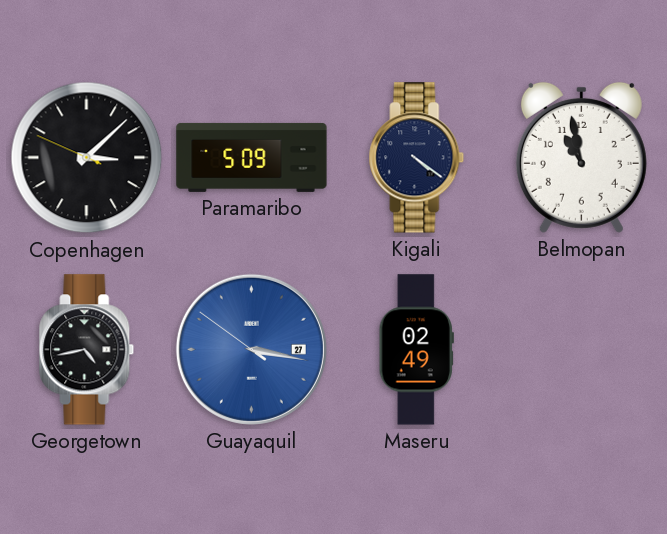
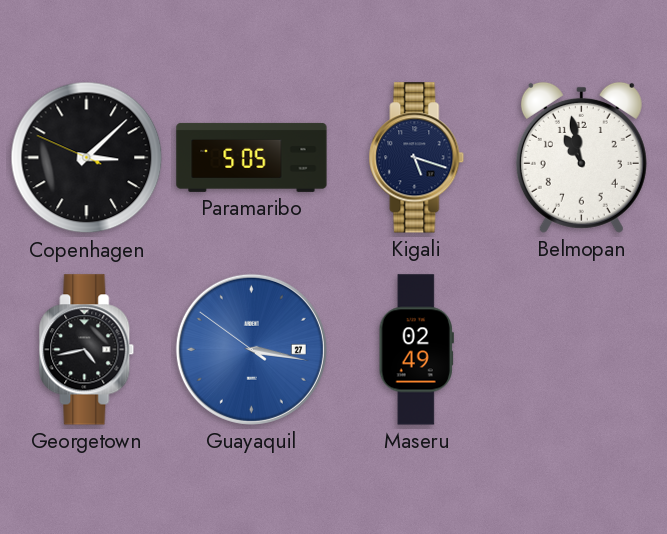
Paramaribo: 5:09 -> 5:05
Kigali: 4:21 -> 5:18
